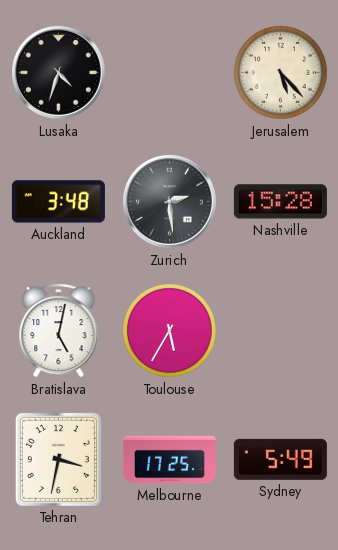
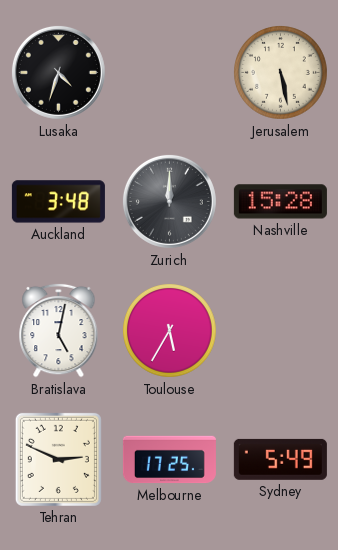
Jerusalem: 5:23 -> 5:28
Zurich: 2:29 -> 12:00
Tehran: 3:32 -> 2:49
